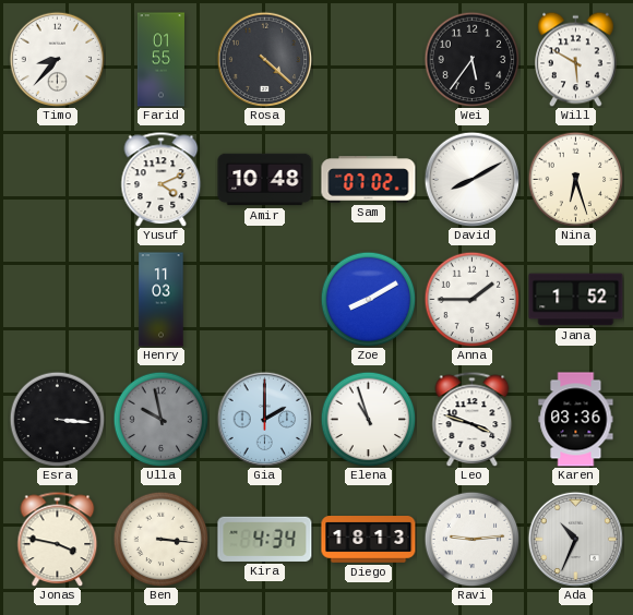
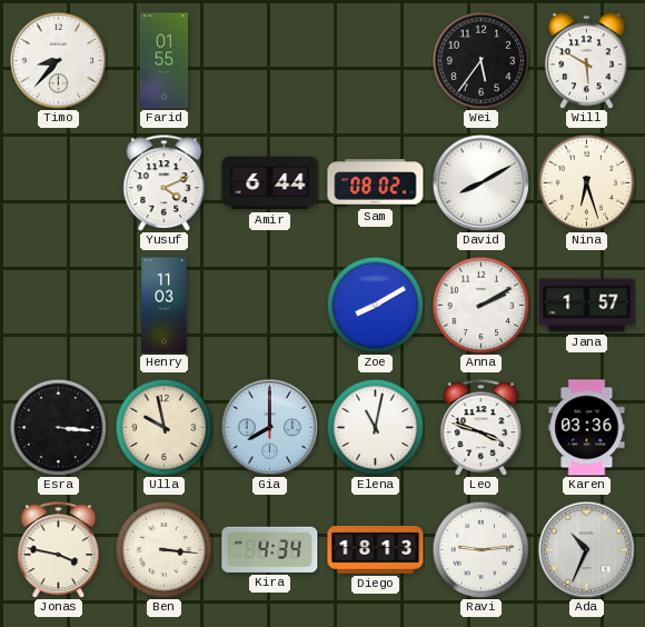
Rosa: 4:22 -> none
Amir: 10:48 -> 6:44
Sam: 07:02 -> 08:02
Anna: 1:45 -> 2:10
Jana: 1:52 -> 1:57
Ulla dial: grey -> cream
Gia: 2:00 -> 8:00
Elena: 10:57 -> 11:02
